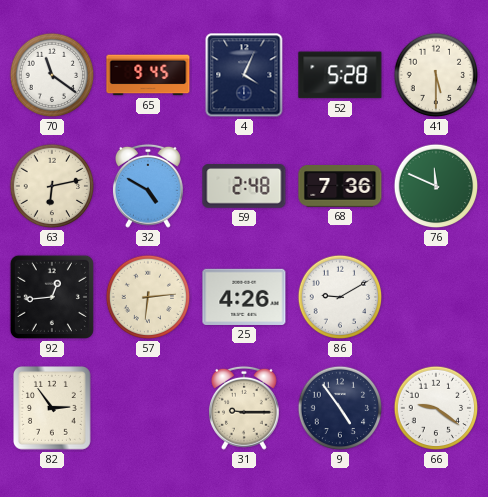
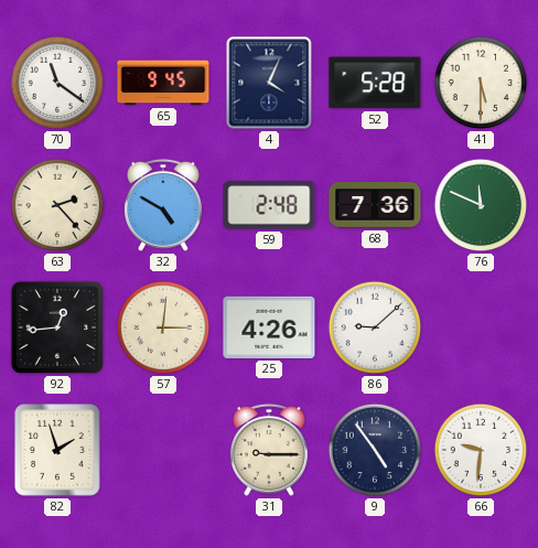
63: 6:13 -> 2:23
57: 6:14 -> 3:01
86: 9:10 -> 9:08
82: 2:54 -> 1:57
66: 9:21 -> 9:31
